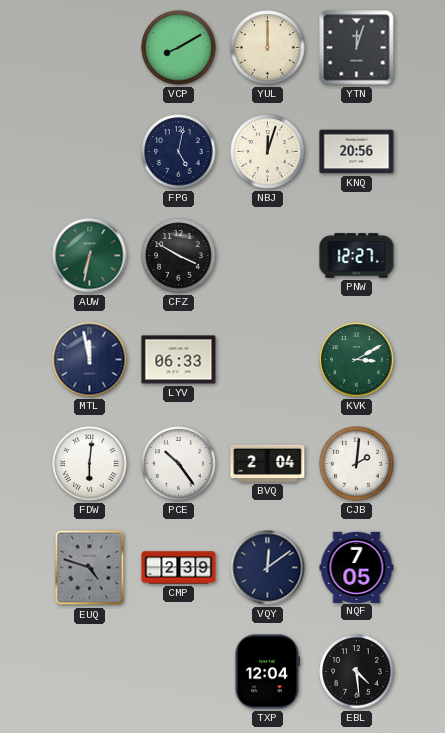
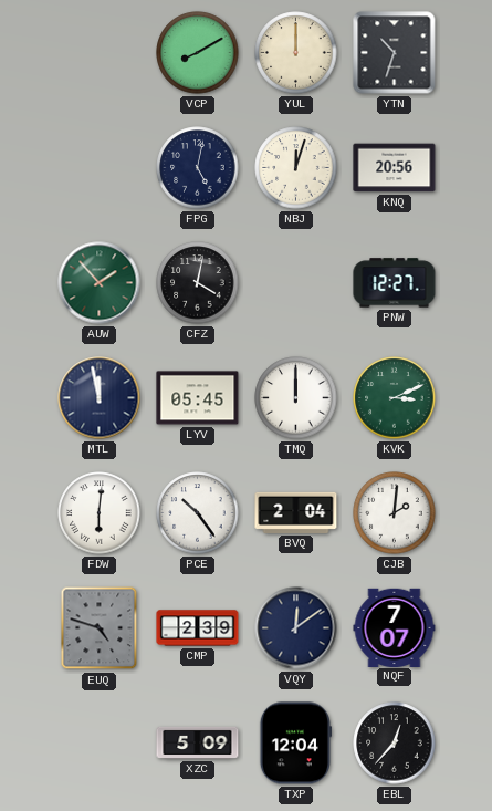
YTN: 12:03 -> 10:33
AUW: 6:32 -> 1:53
CFZ: 3:50 -> 4:02
LYV: 06:33 -> 05:45
TMQ: none -> 12:00
KVK: 3:10 -> 3:11
NQF: 7:05 -> 7:07
XZC: none -> 5:09
EBL: 4:29 -> 12:37
